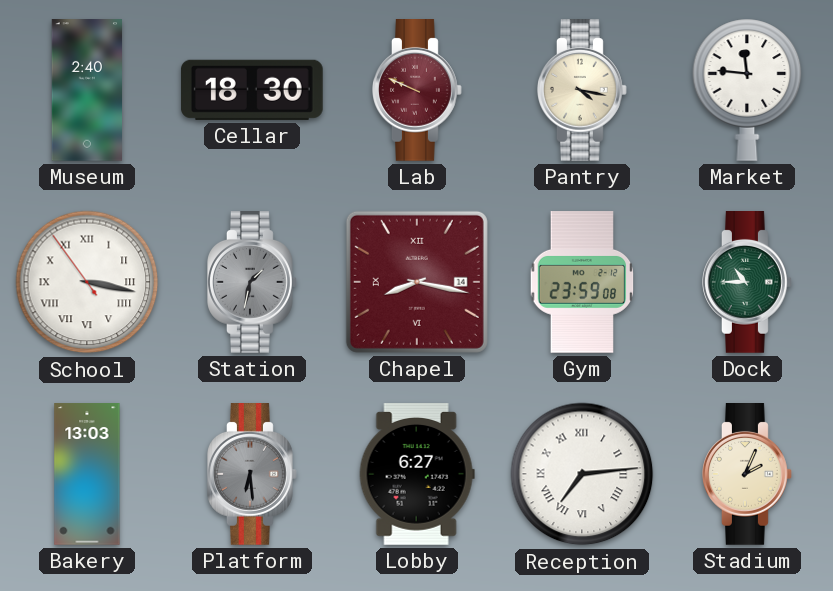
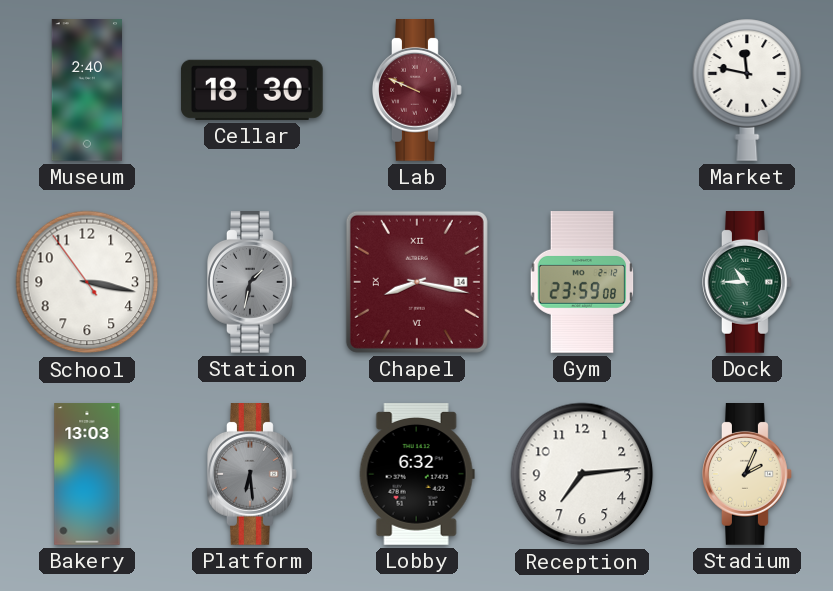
Pantry: 4:17 -> none
Market: 11:46 -> 11:47
School numerals: Roman -> Arabic
Lobby: 6:27 -> 6:32
Reception numerals: Roman -> Arabic
